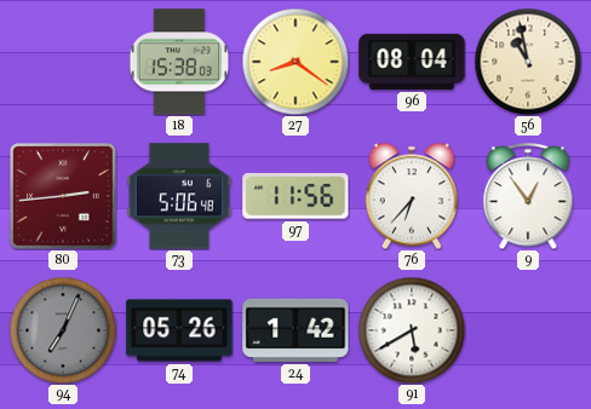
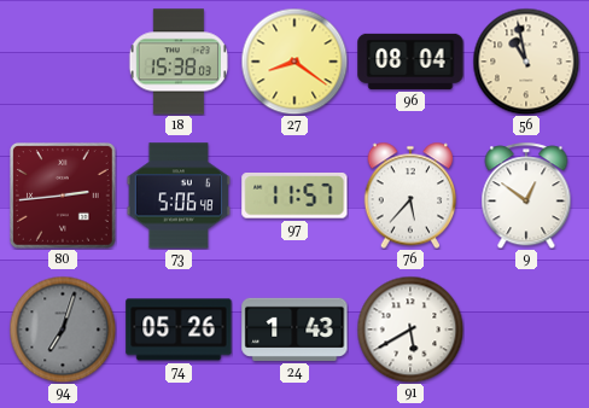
97: 11:56 -> 11:57
76: 6:37 -> 5:37
9: 12:54 -> 12:51
94: 7:04 -> 7:03
24: 1:42 -> 1:43
